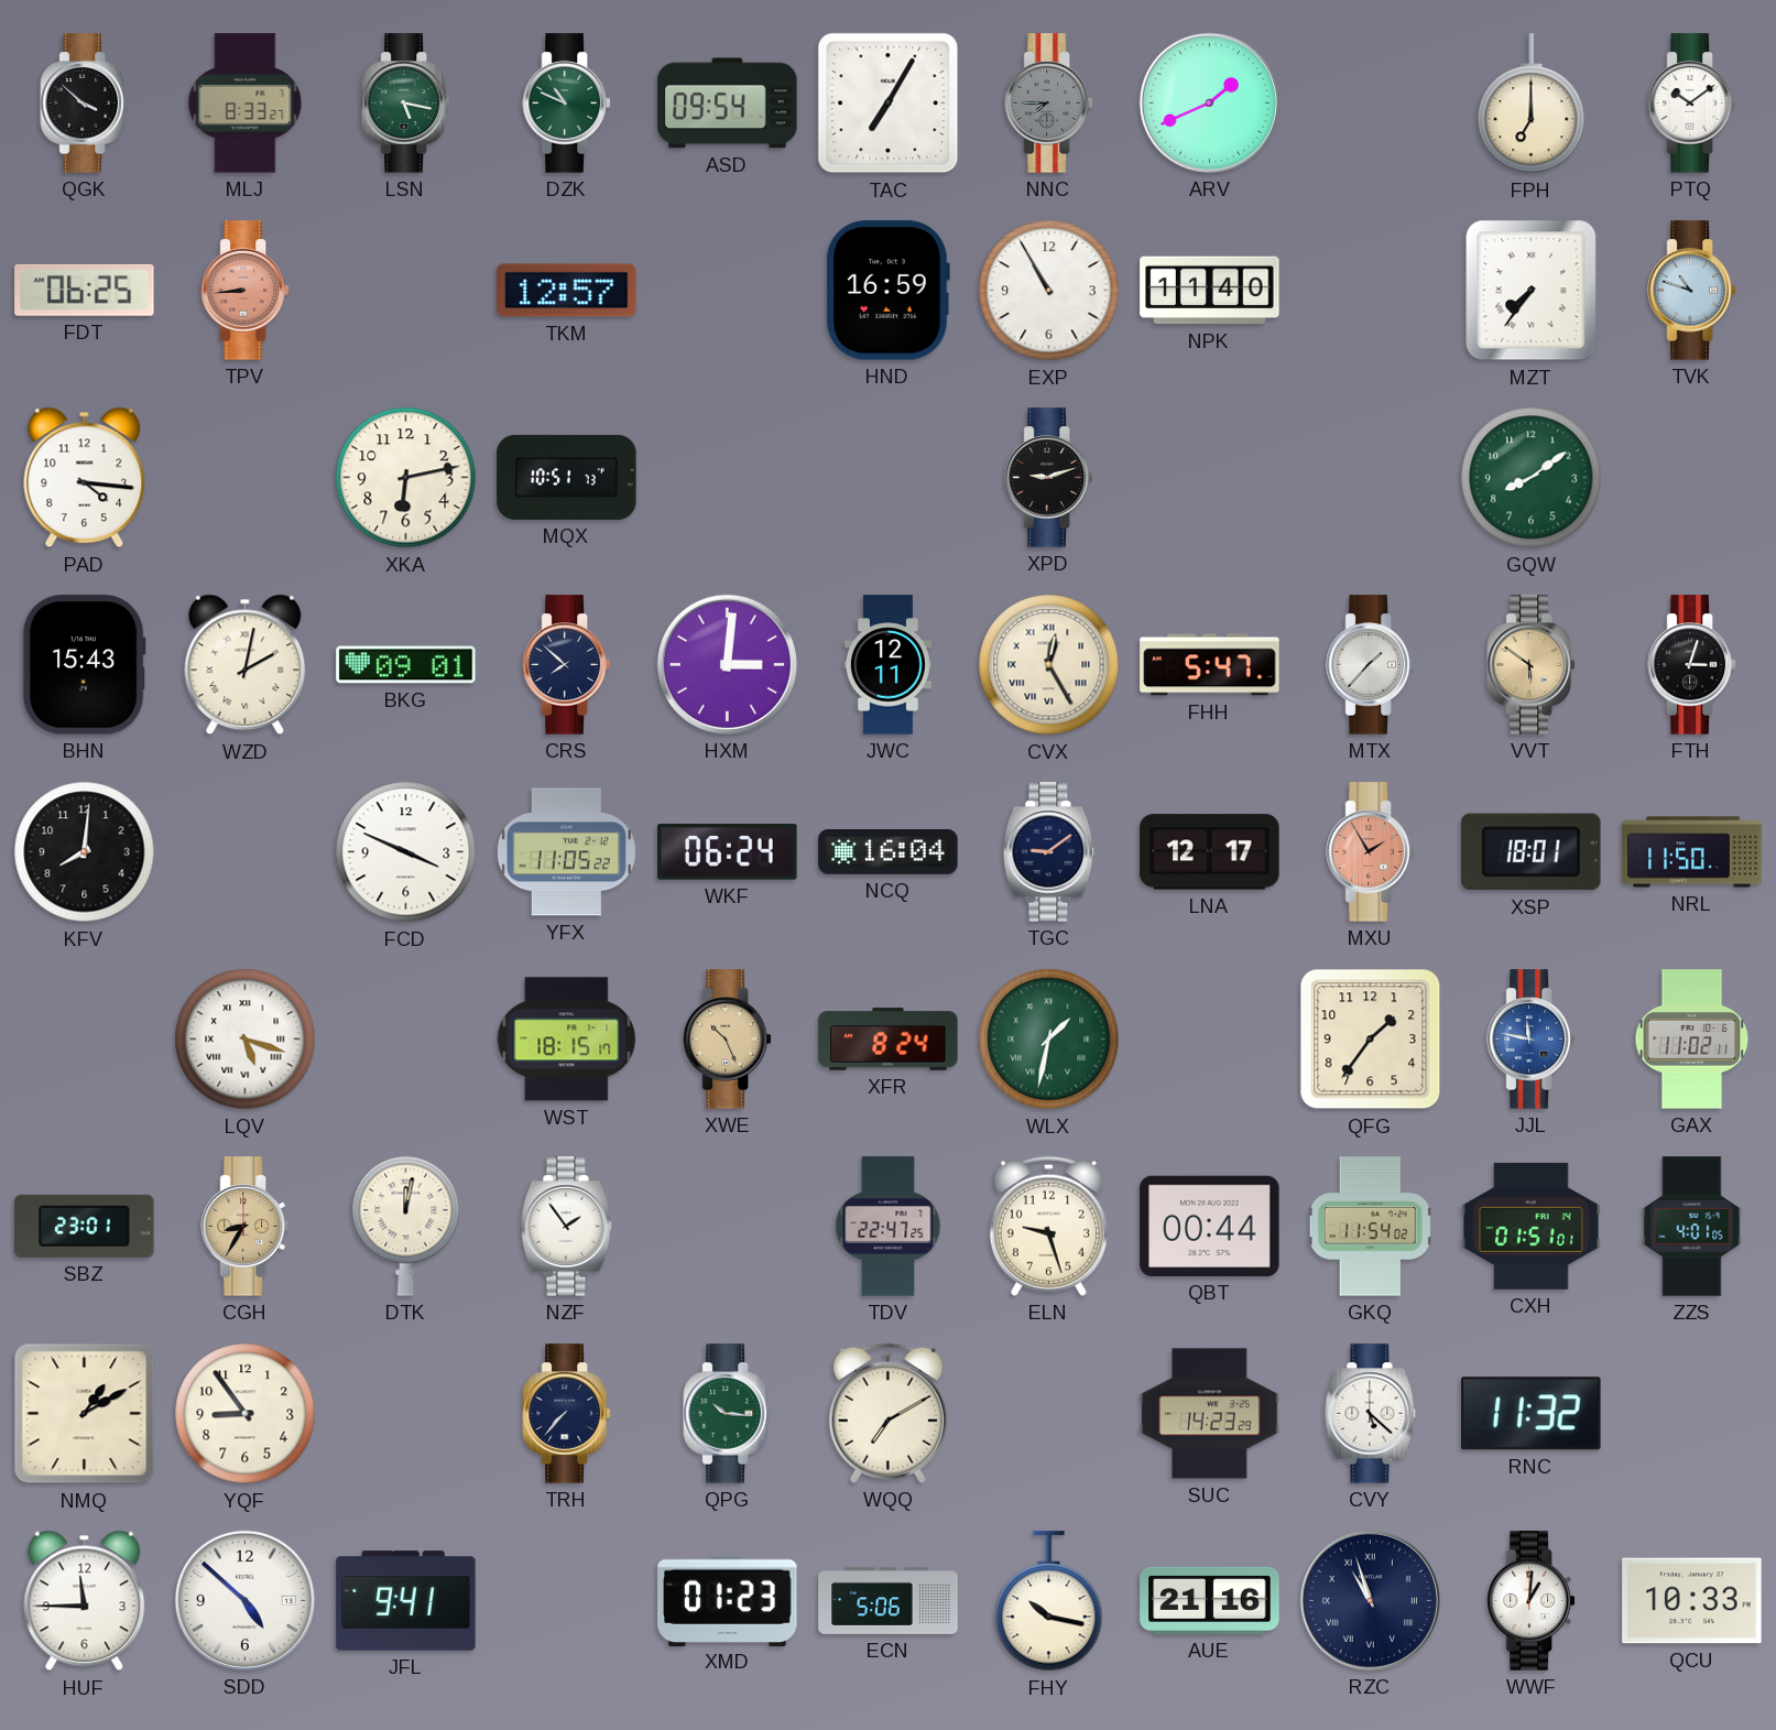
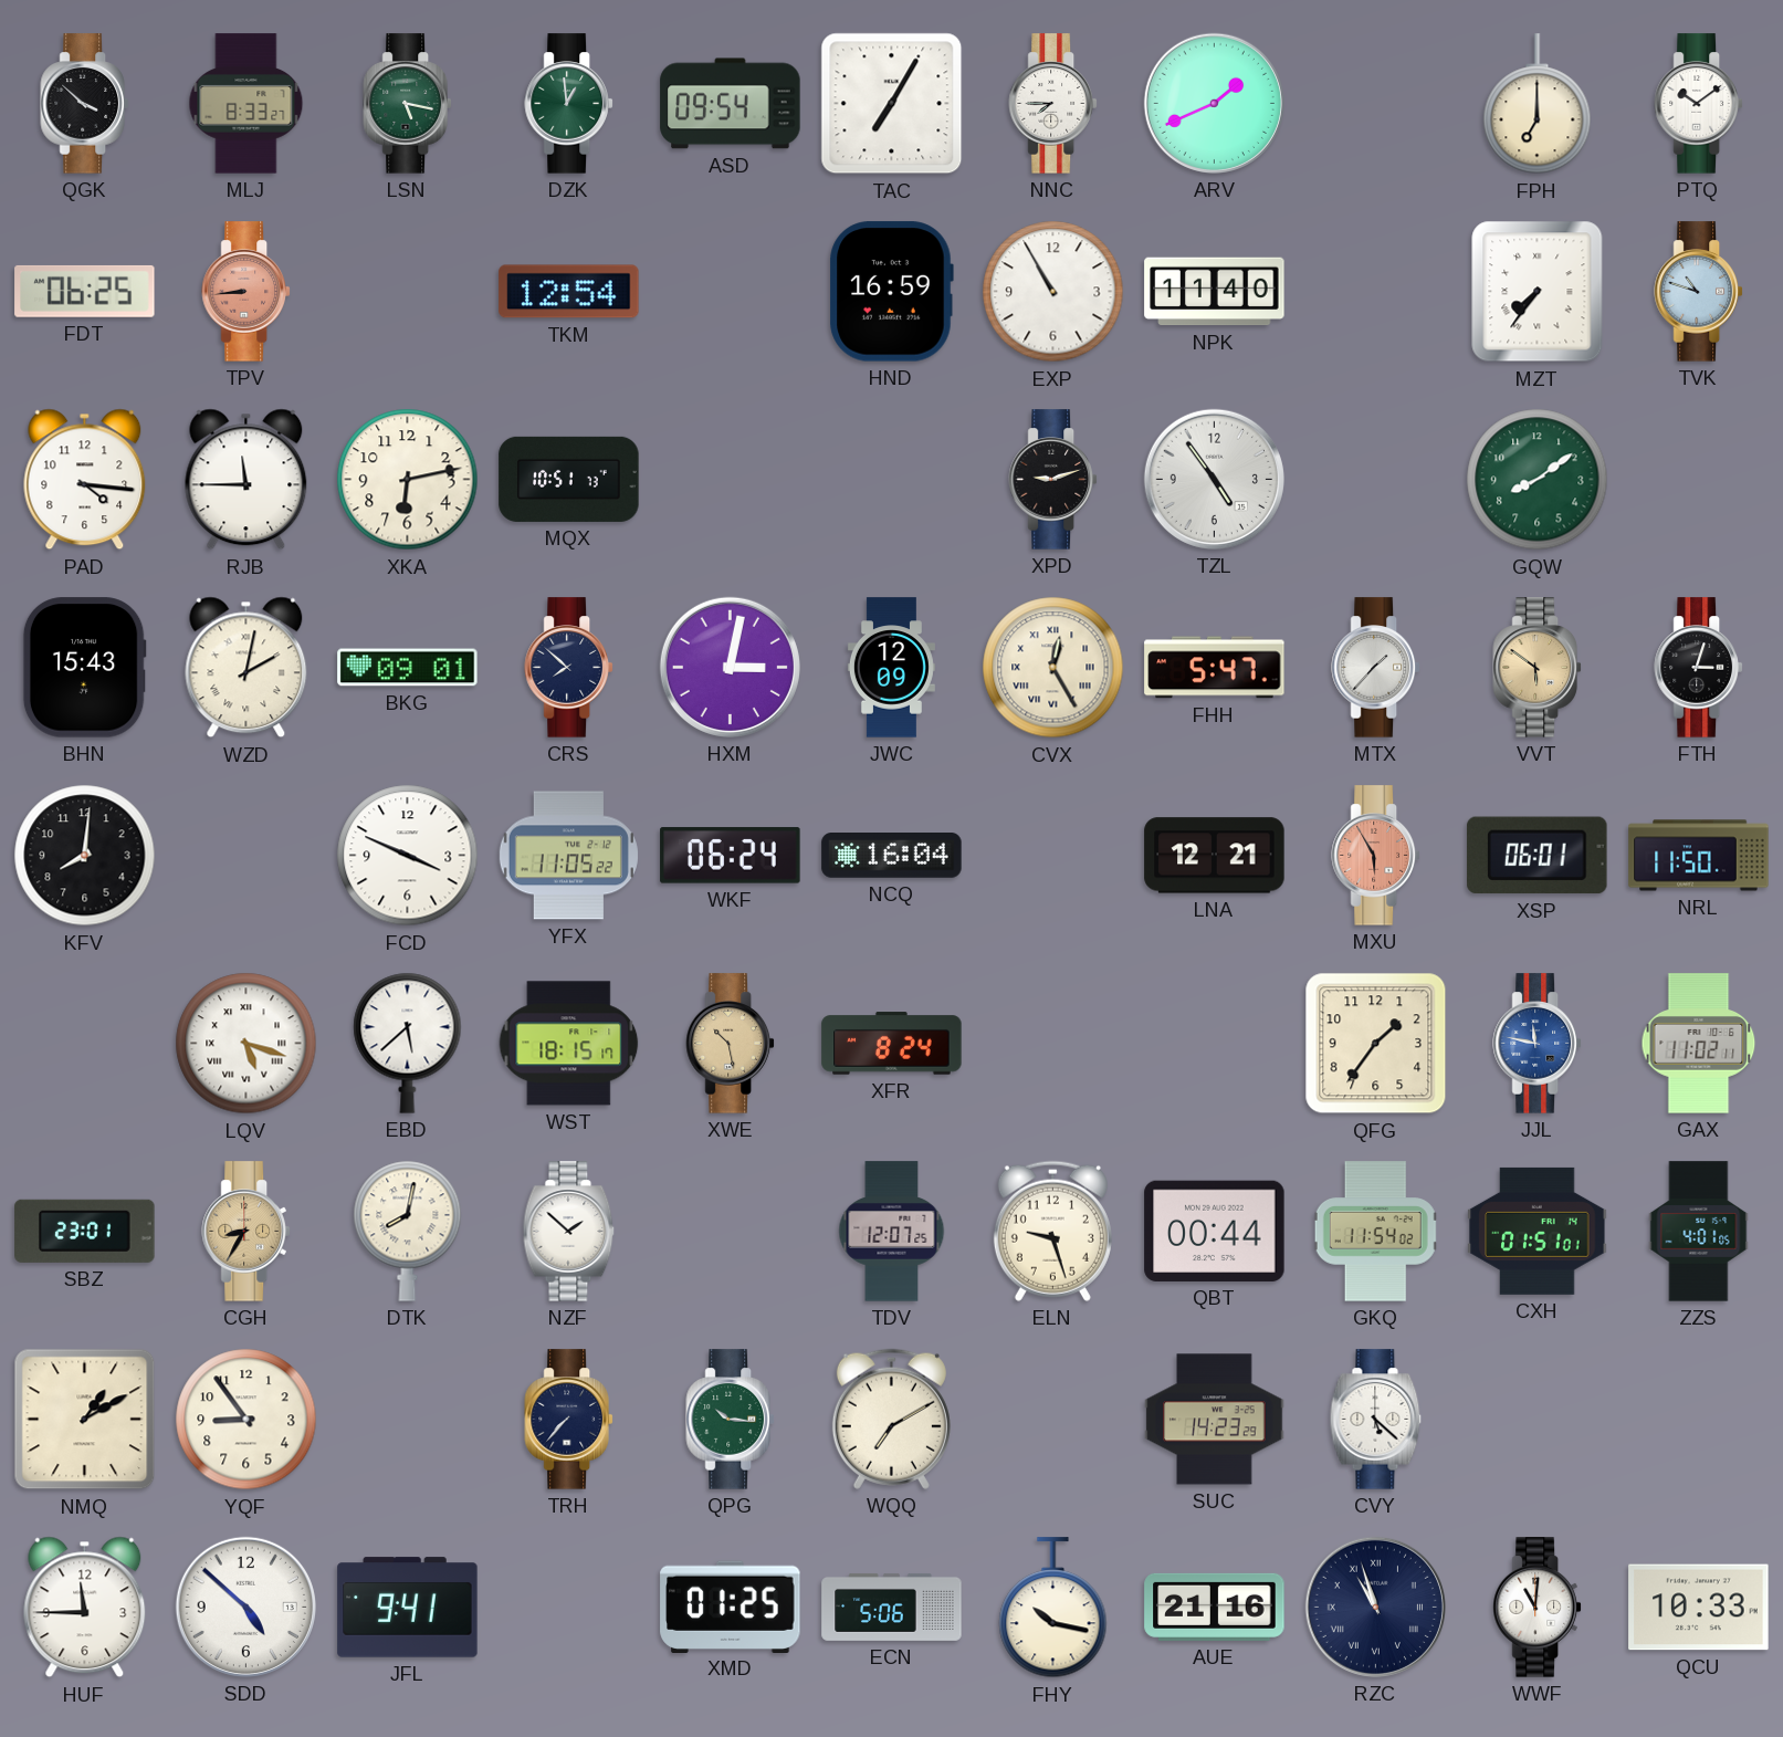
DZK: 10:49 -> 12:59
NNC dial: grey -> white
TKM: 12:57 -> 12:54
RJB: none -> 11:45
TZL: none -> 4:54
HXM: 3:01 -> 3:02
JWC: 12:11 -> 12:09
TGC: 9:09 -> none
LNA: 12:17 -> 12:21
MXU: 1:55 -> 5:55
XSP: 18:01 -> 06:01
EBD: none -> 5:38
XWE: 10:26 -> 10:28
WLX: 1:32 -> none
DTK: 12:02 -> 8:02
NZF: 1:54 -> 1:52
TDV: 22:47 -> 12:07
RNC: 11:32 -> none
XMD: 01:23 -> 01:25
WWF: 1:01 -> 11:01
